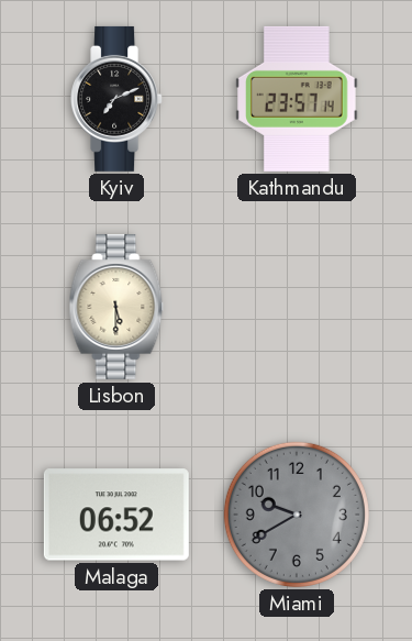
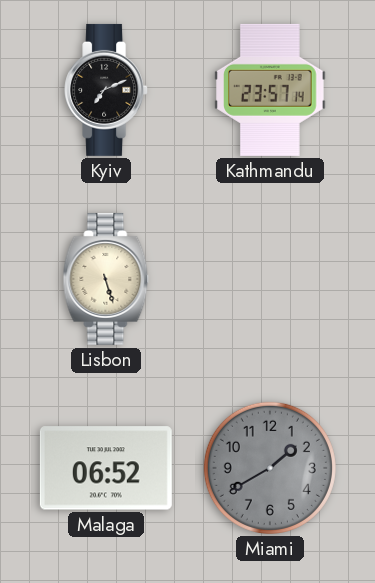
Lisbon: 5:30 -> 5:27
Miami: 9:40 -> 1:40
